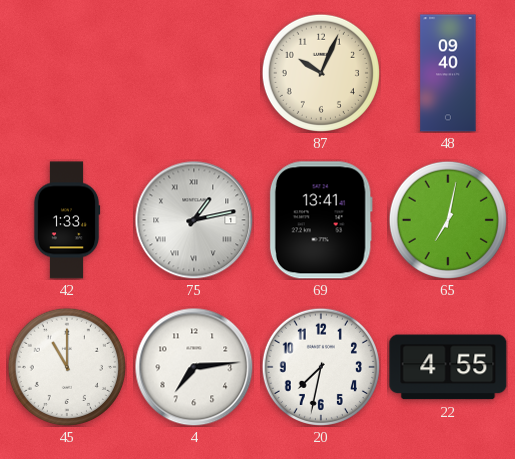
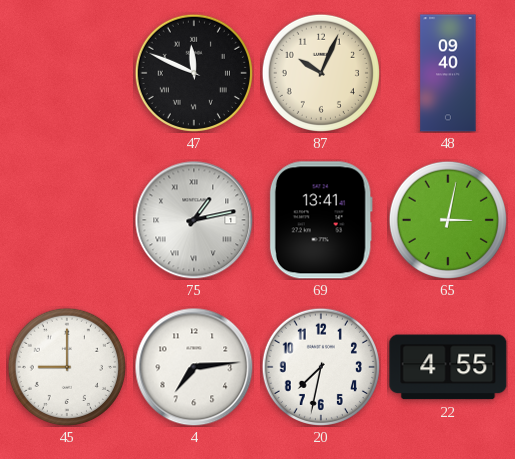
47: none -> 11:49
42: 1:33 -> none
65: 7:02 -> 3:02
45: 11:00 -> 9:00
